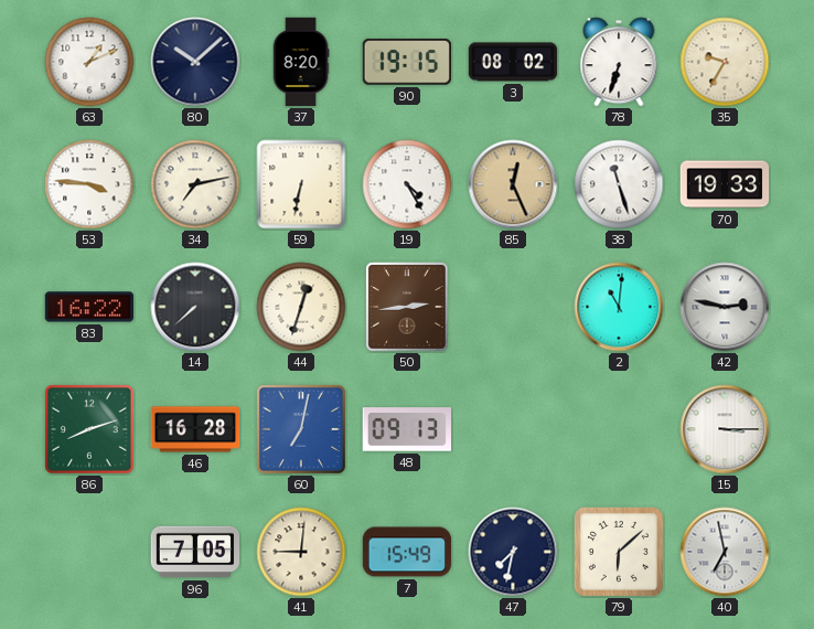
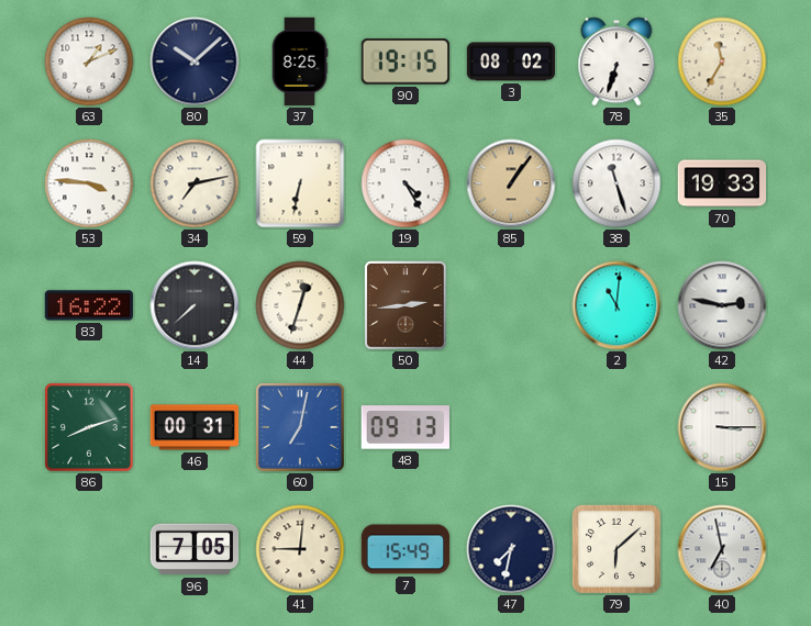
37: 8:20 -> 8:25
35: 9:35 -> 11:35
85: 12:26 -> 1:06
46: 16:28 -> 00:31
